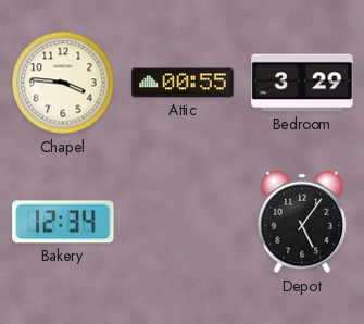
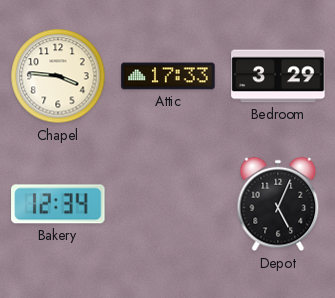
Attic: 00:55 -> 17:33
Depot: 5:06 -> 5:04
